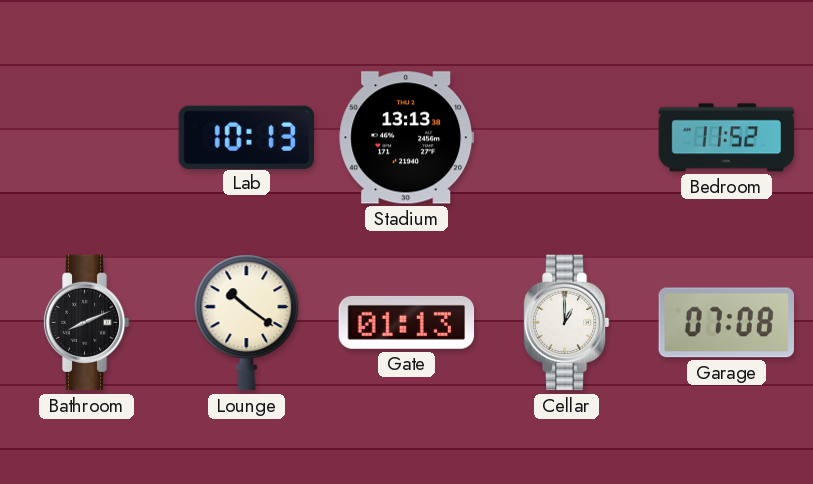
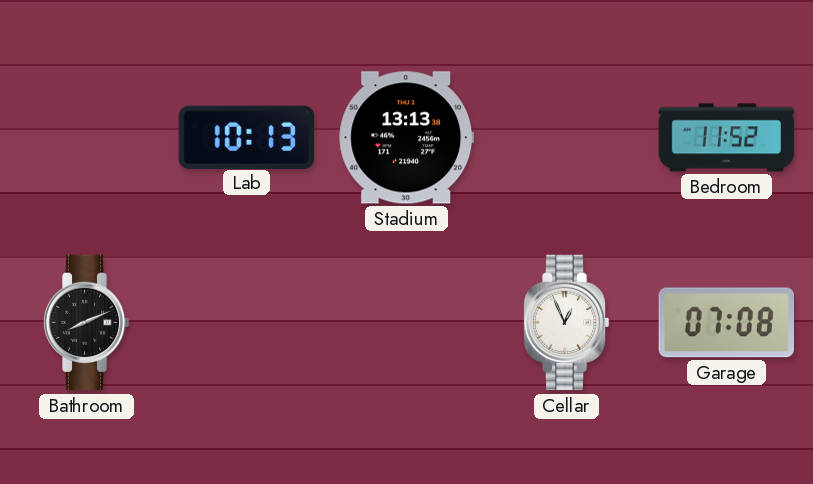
Lounge: 10:21 -> none
Gate: 01:13 -> none
Cellar: 1:00 -> 12:56
